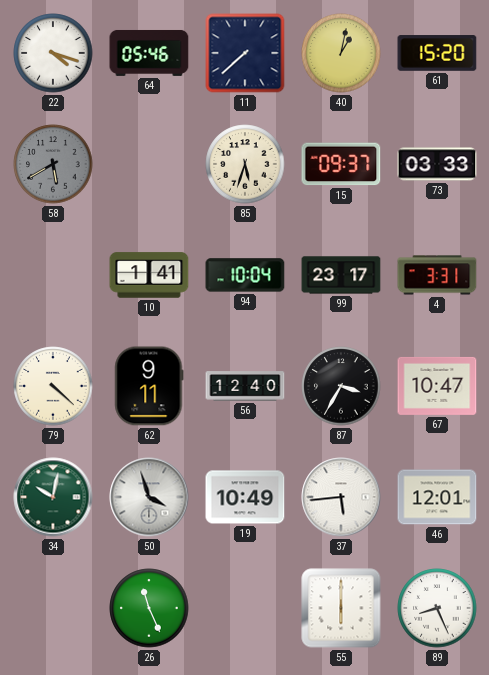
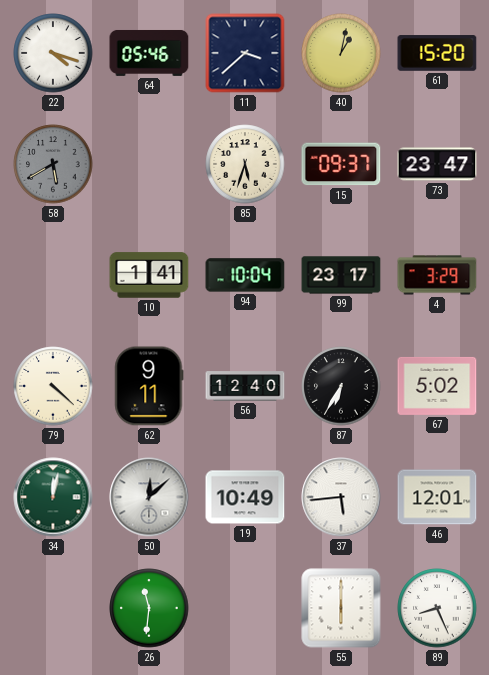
11: 7:38 -> 3:38
73: 03:33 -> 23:47
4: 3:31 -> 3:29
87: 3:35 -> 6:35
67: 10:47 -> 5:02
34: 10:02 -> 12:02
50: 3:57 -> 12:08
26: 11:26 -> 11:31
